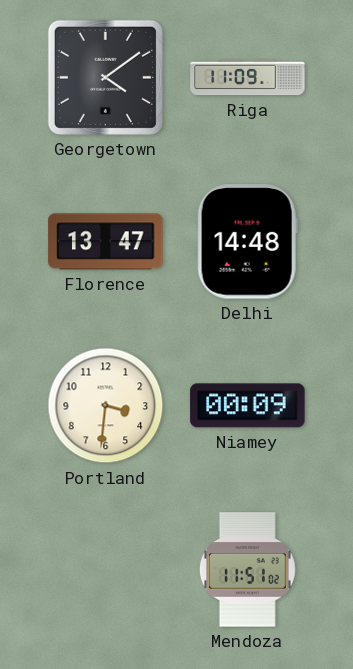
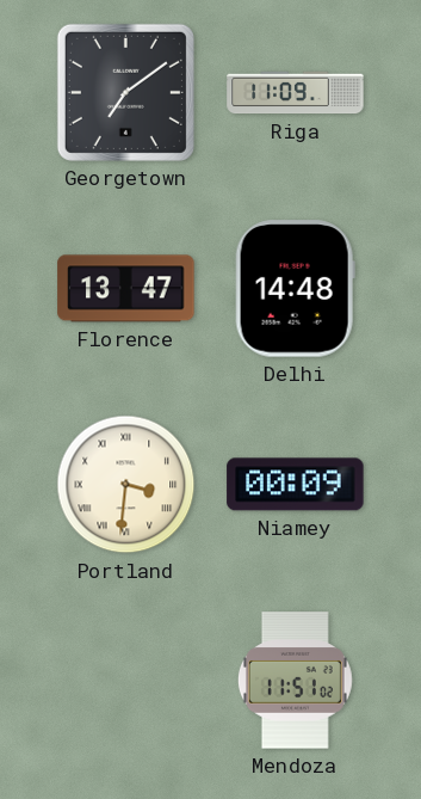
Georgetown: 4:09 -> 7:09
Portland numerals: Arabic -> Roman
